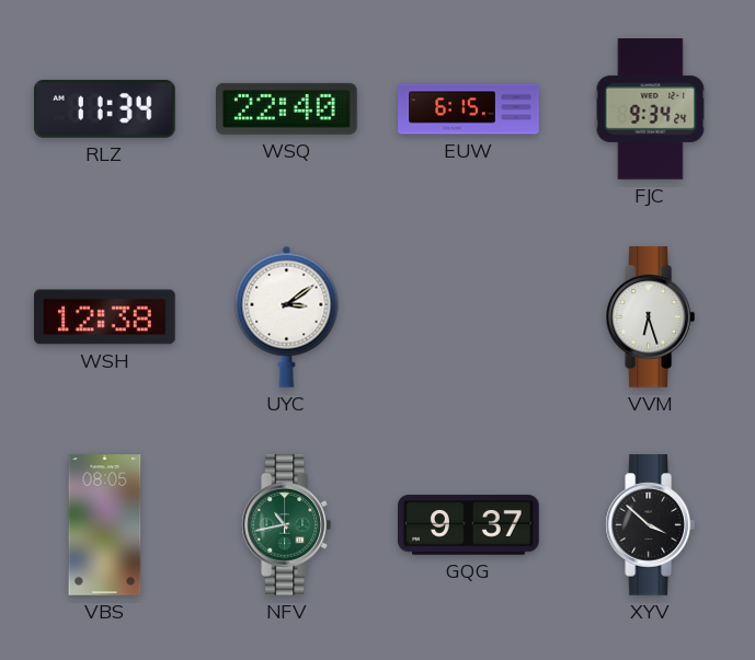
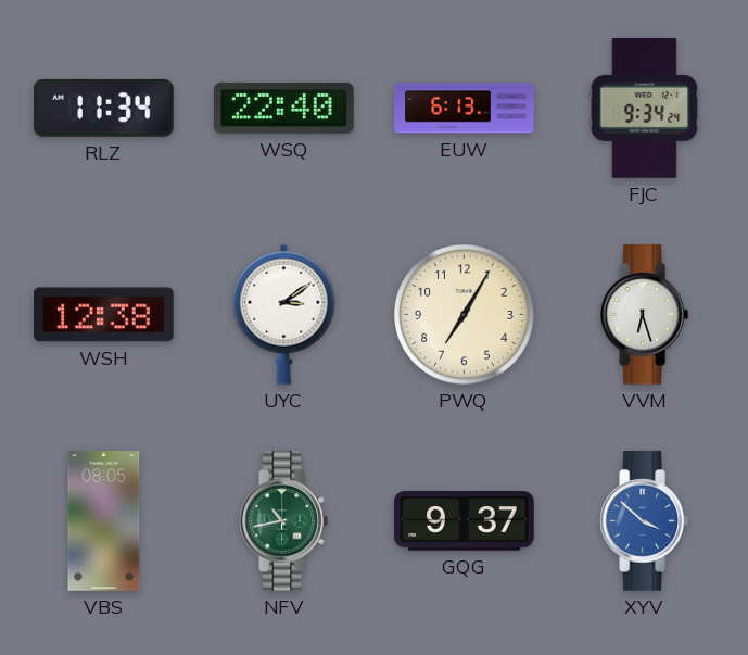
EUW: 6:15 -> 6:13
PWQ: none -> 7:05
XYV dial: black -> blue
